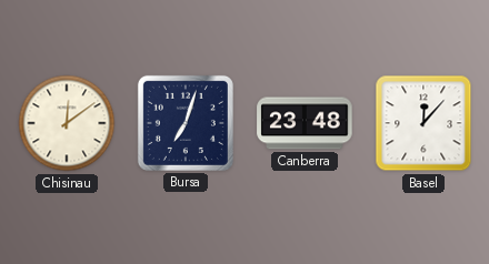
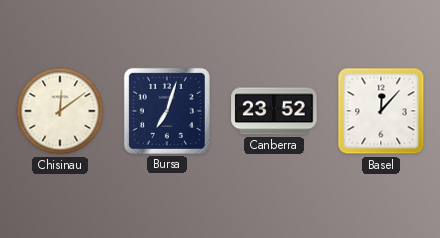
Canberra: 23:48 -> 23:52
